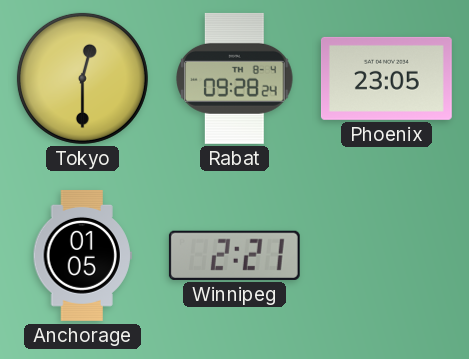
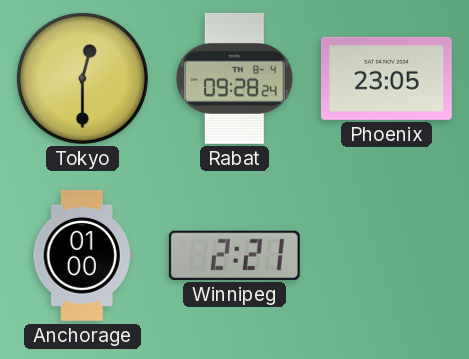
Anchorage: 01:05 -> 01:00
